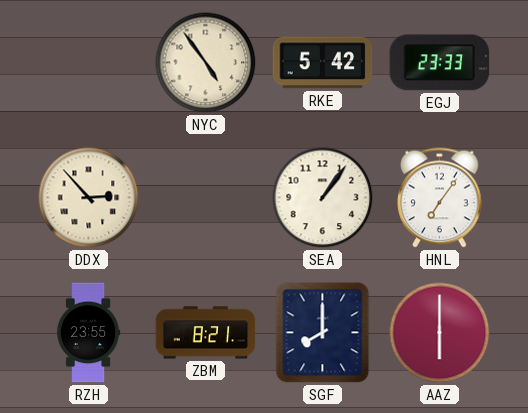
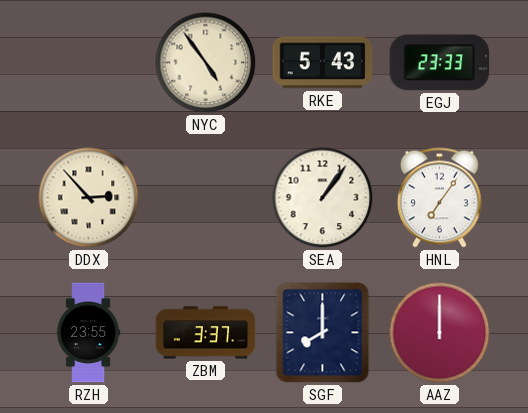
RKE: 5:42 -> 5:43
ZBM: 8:21 -> 3:37
AAZ: 6:00 -> 12:00
